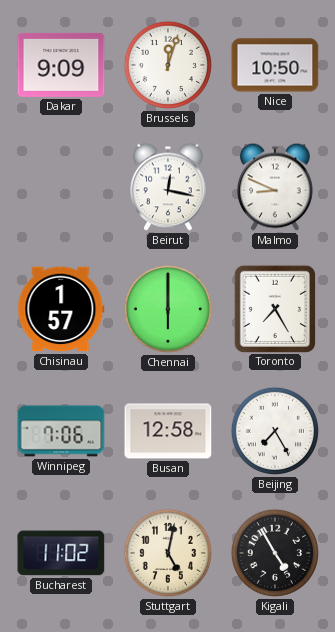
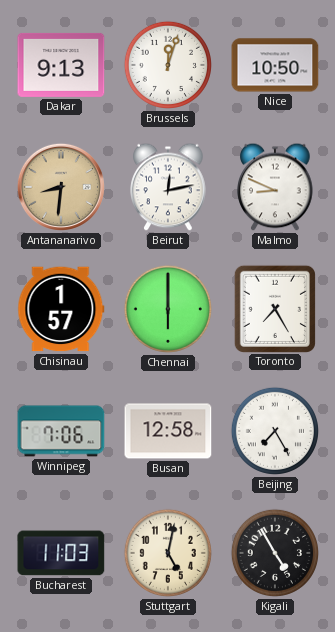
Dakar: 9:09 -> 9:13
Antananarivo: none -> 8:31
Beirut: 12:17 -> 12:13
Bucharest: 11:02 -> 11:03
